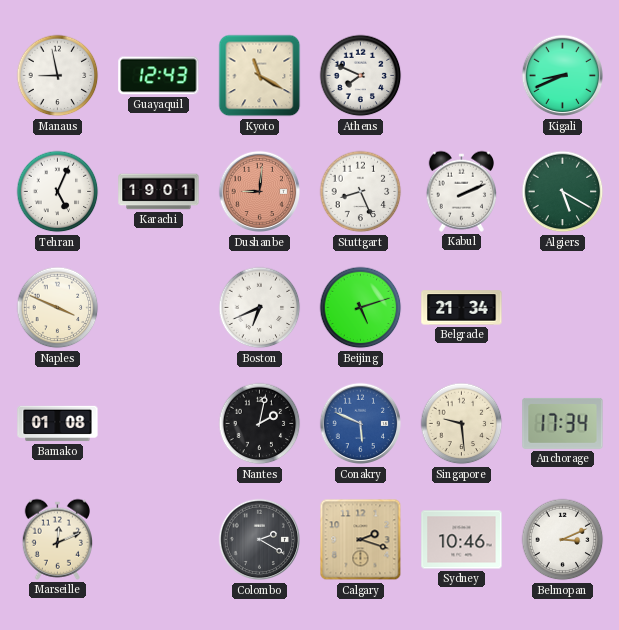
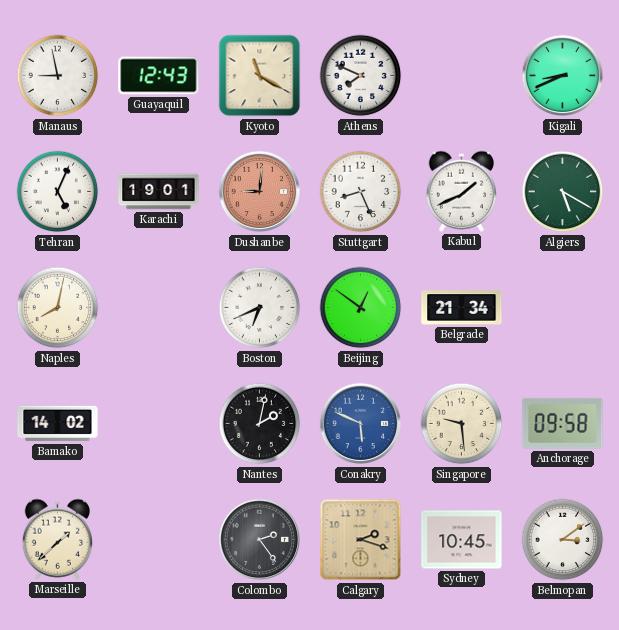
Kabul: 2:11 -> 1:41
Naples: 3:49 -> 8:02
Beijing: 5:12 -> 12:51
Bamako: 01:08 -> 14:02
Anchorage: 17:34 -> 09:58
Marseille: 12:11 -> 1:38
Colombo: 2:20 -> 2:24
Sydney: 10:46 -> 10:45
Belmopan: 3:11 -> 3:09
